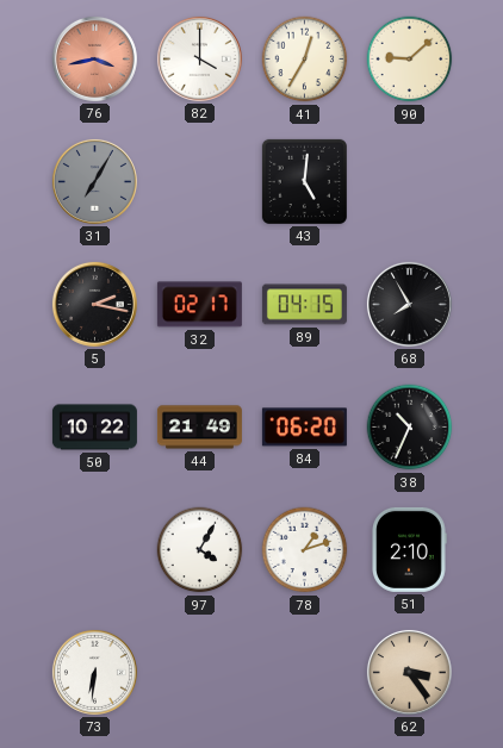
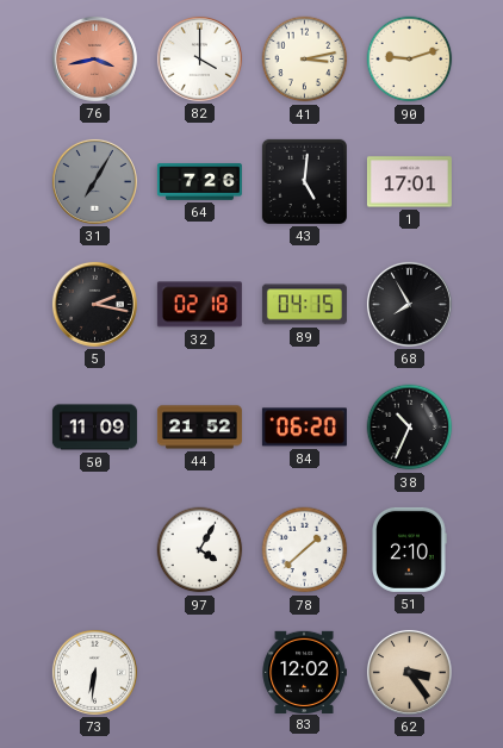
41: 12:35 -> 3:13
90: 9:08 -> 9:12
64: none -> 7:26
1: none -> 17:01
32: 02:17 -> 02:18
50: 10:22 -> 11:09
44: 21:49 -> 21:52
78: 1:12 -> 1:38
83: none -> 12:02
